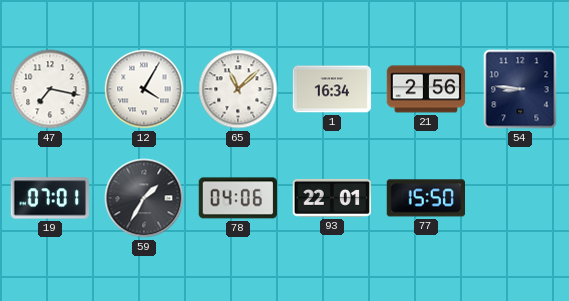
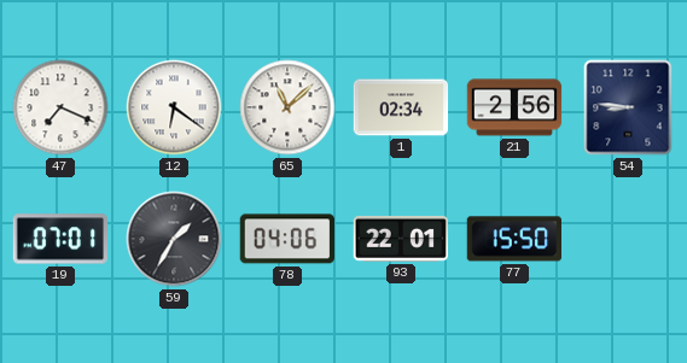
47: 7:17 -> 7:19
12: 4:05 -> 6:21
1: 16:34 -> 02:34
